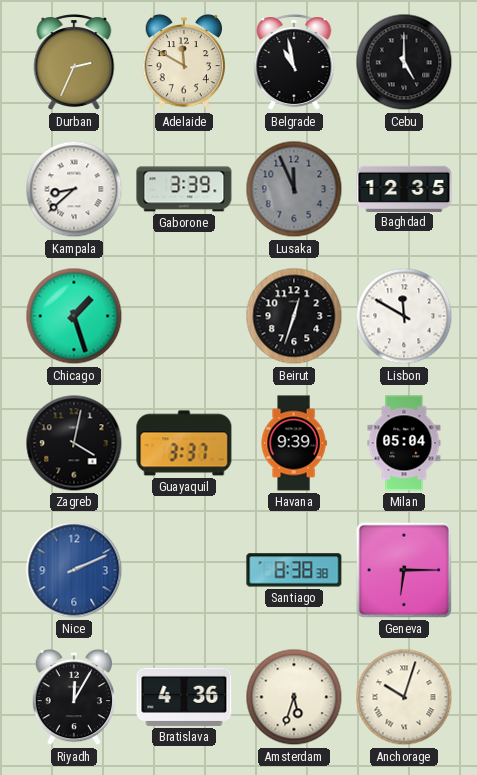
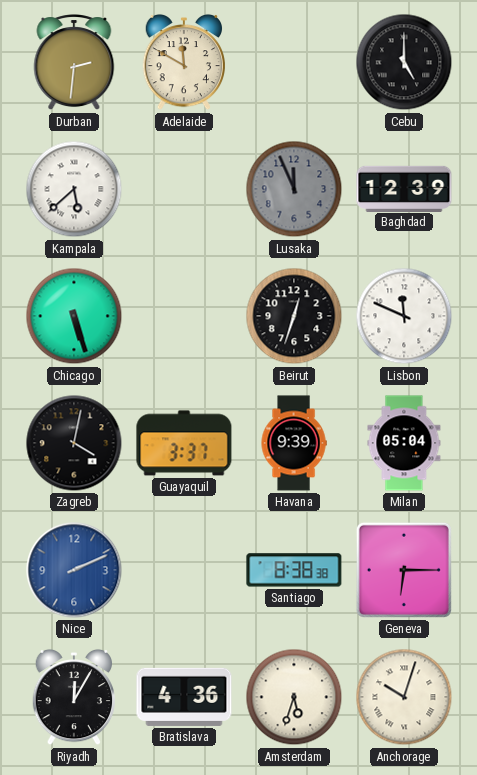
Durban: 2:34 -> 2:31
Belgrade: 10:58 -> none
Kampala: 8:38 -> 5:38
Gaborone: 3:39 -> none
Baghdad: 12:35 -> 12:39
Chicago: 1:27 -> 5:27
Lisbon: 11:50 -> 11:49
